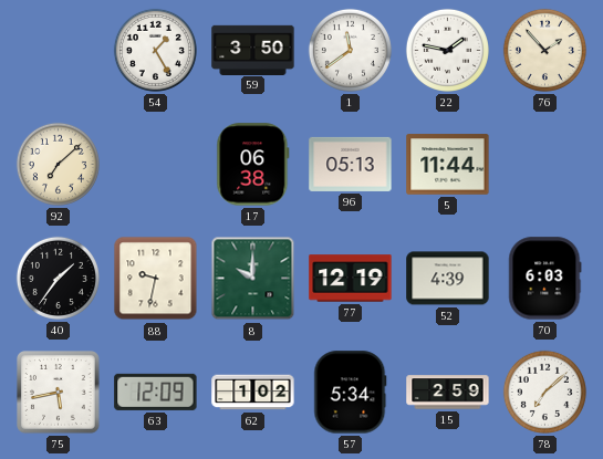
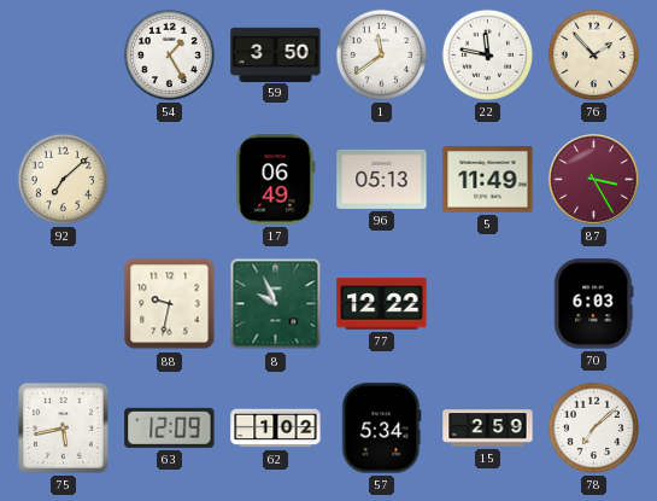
22: 1:47 -> 11:47
17: 06:38 -> 06:49
5: 11:44 -> 11:49
87: none -> 3:25
40: 1:36 -> none
8: 10:00 -> 9:56
77: 12:19 -> 12:22
52: 4:39 -> none
